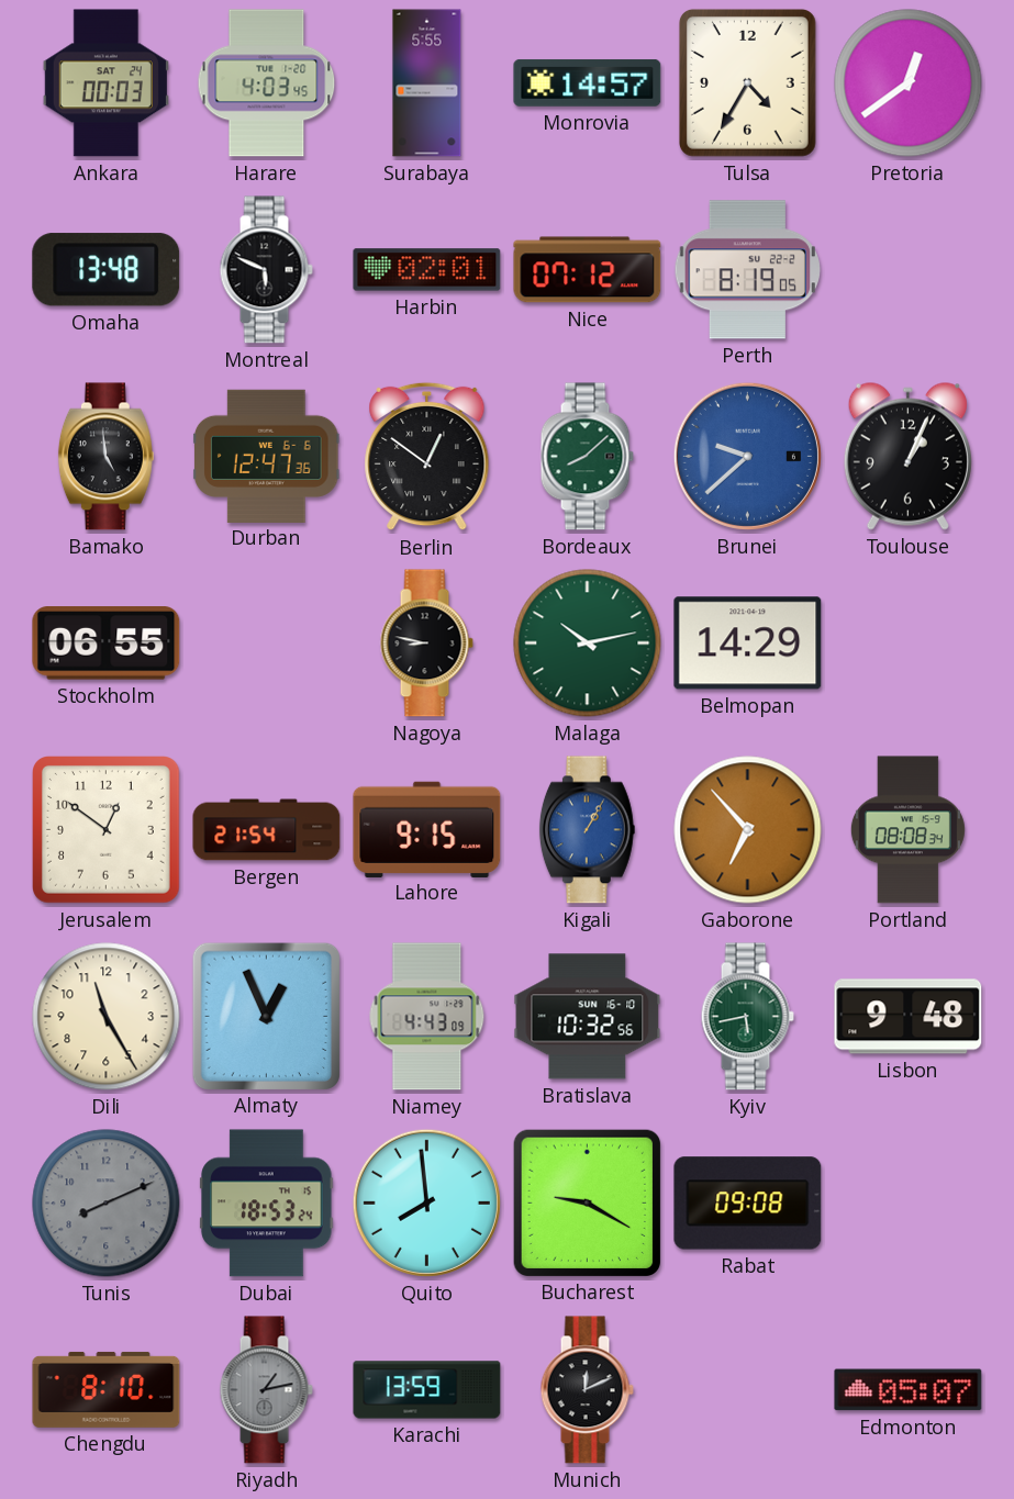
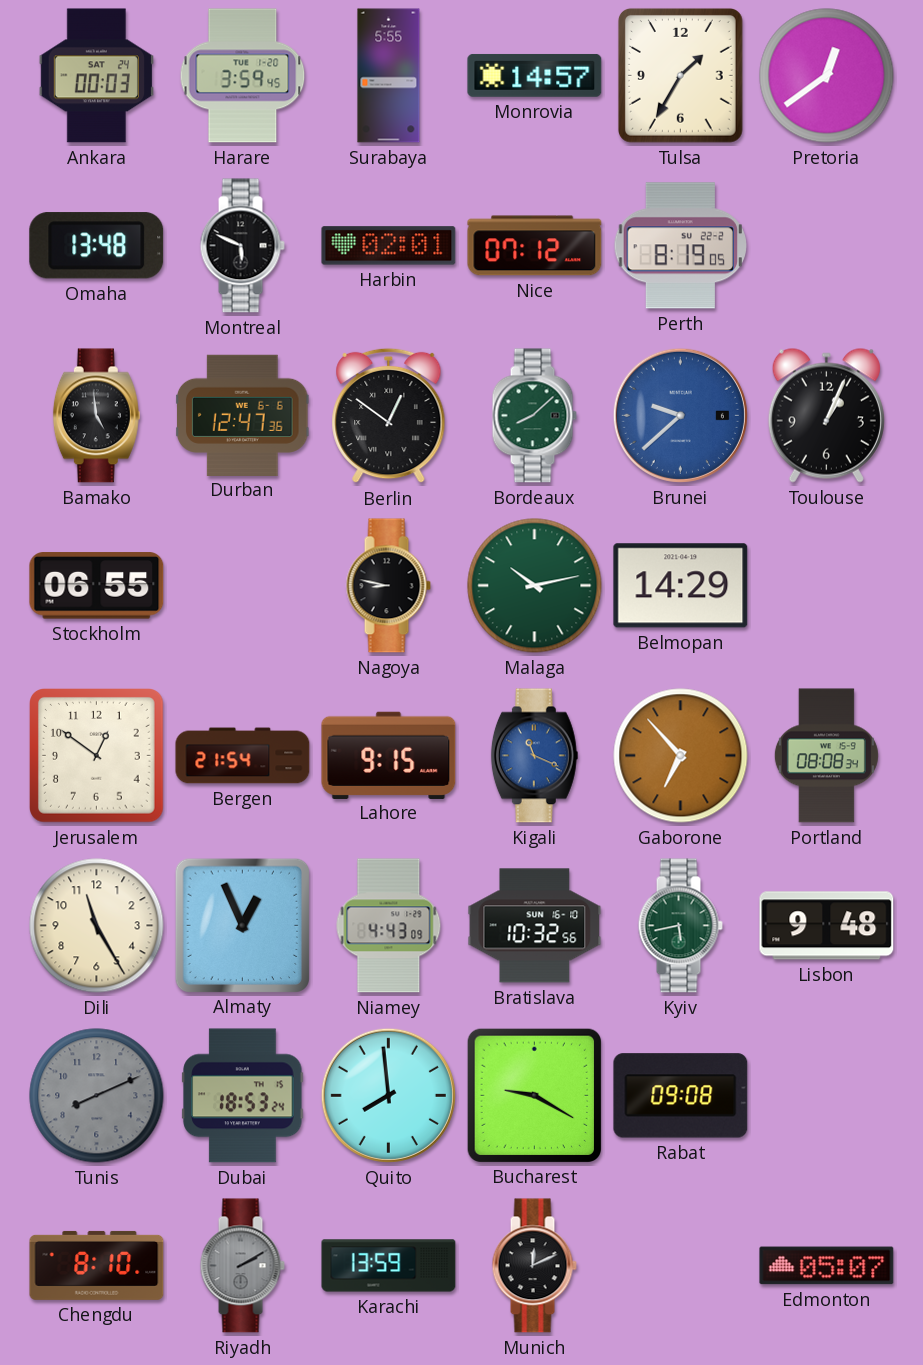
Harare: 4:03 -> 3:59
Tulsa: 4:35 -> 1:35
Kigali: 1:05 -> 11:19
Riyadh: 1:13 -> 2:10
